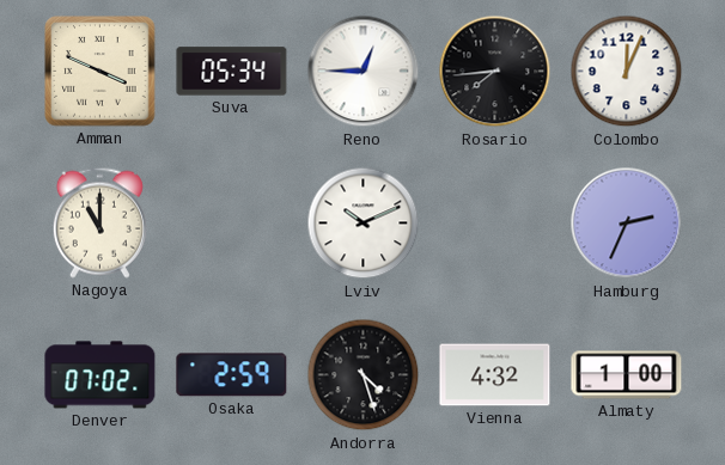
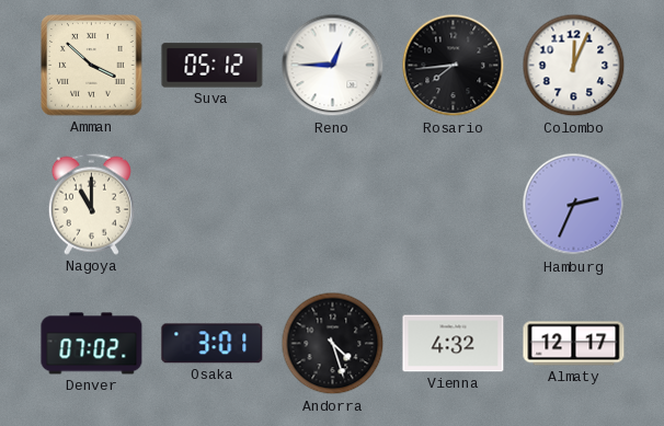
Amman: 3:49 -> 3:52
Suva: 05:34 -> 05:12
Lviv: 10:11 -> none
Osaka: 2:59 -> 3:01
Almaty: 1:00 -> 12:17
